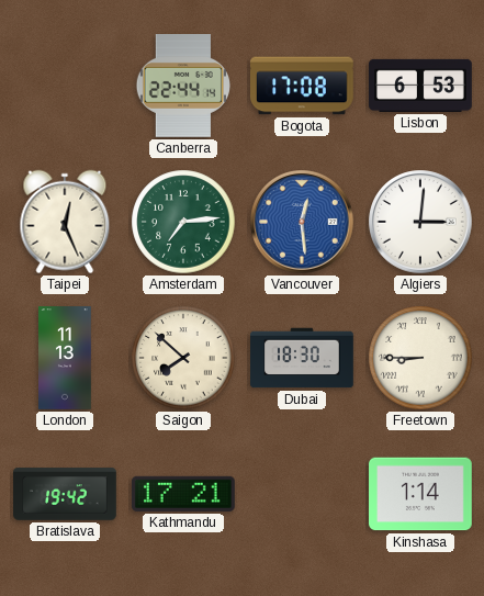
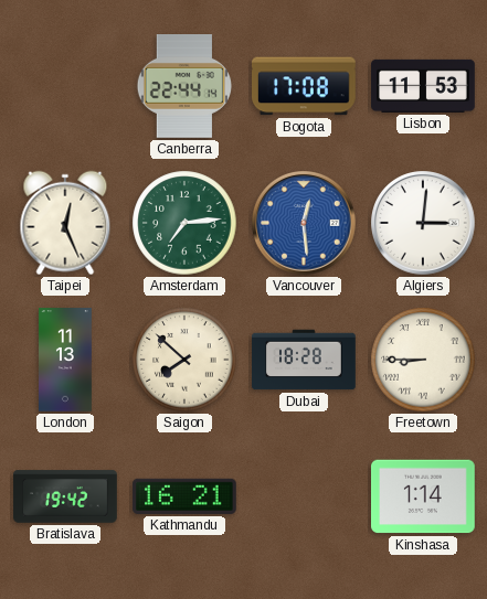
Lisbon: 6:53 -> 11:53
Dubai: 18:30 -> 18:28
Kathmandu: 17:21 -> 16:21
